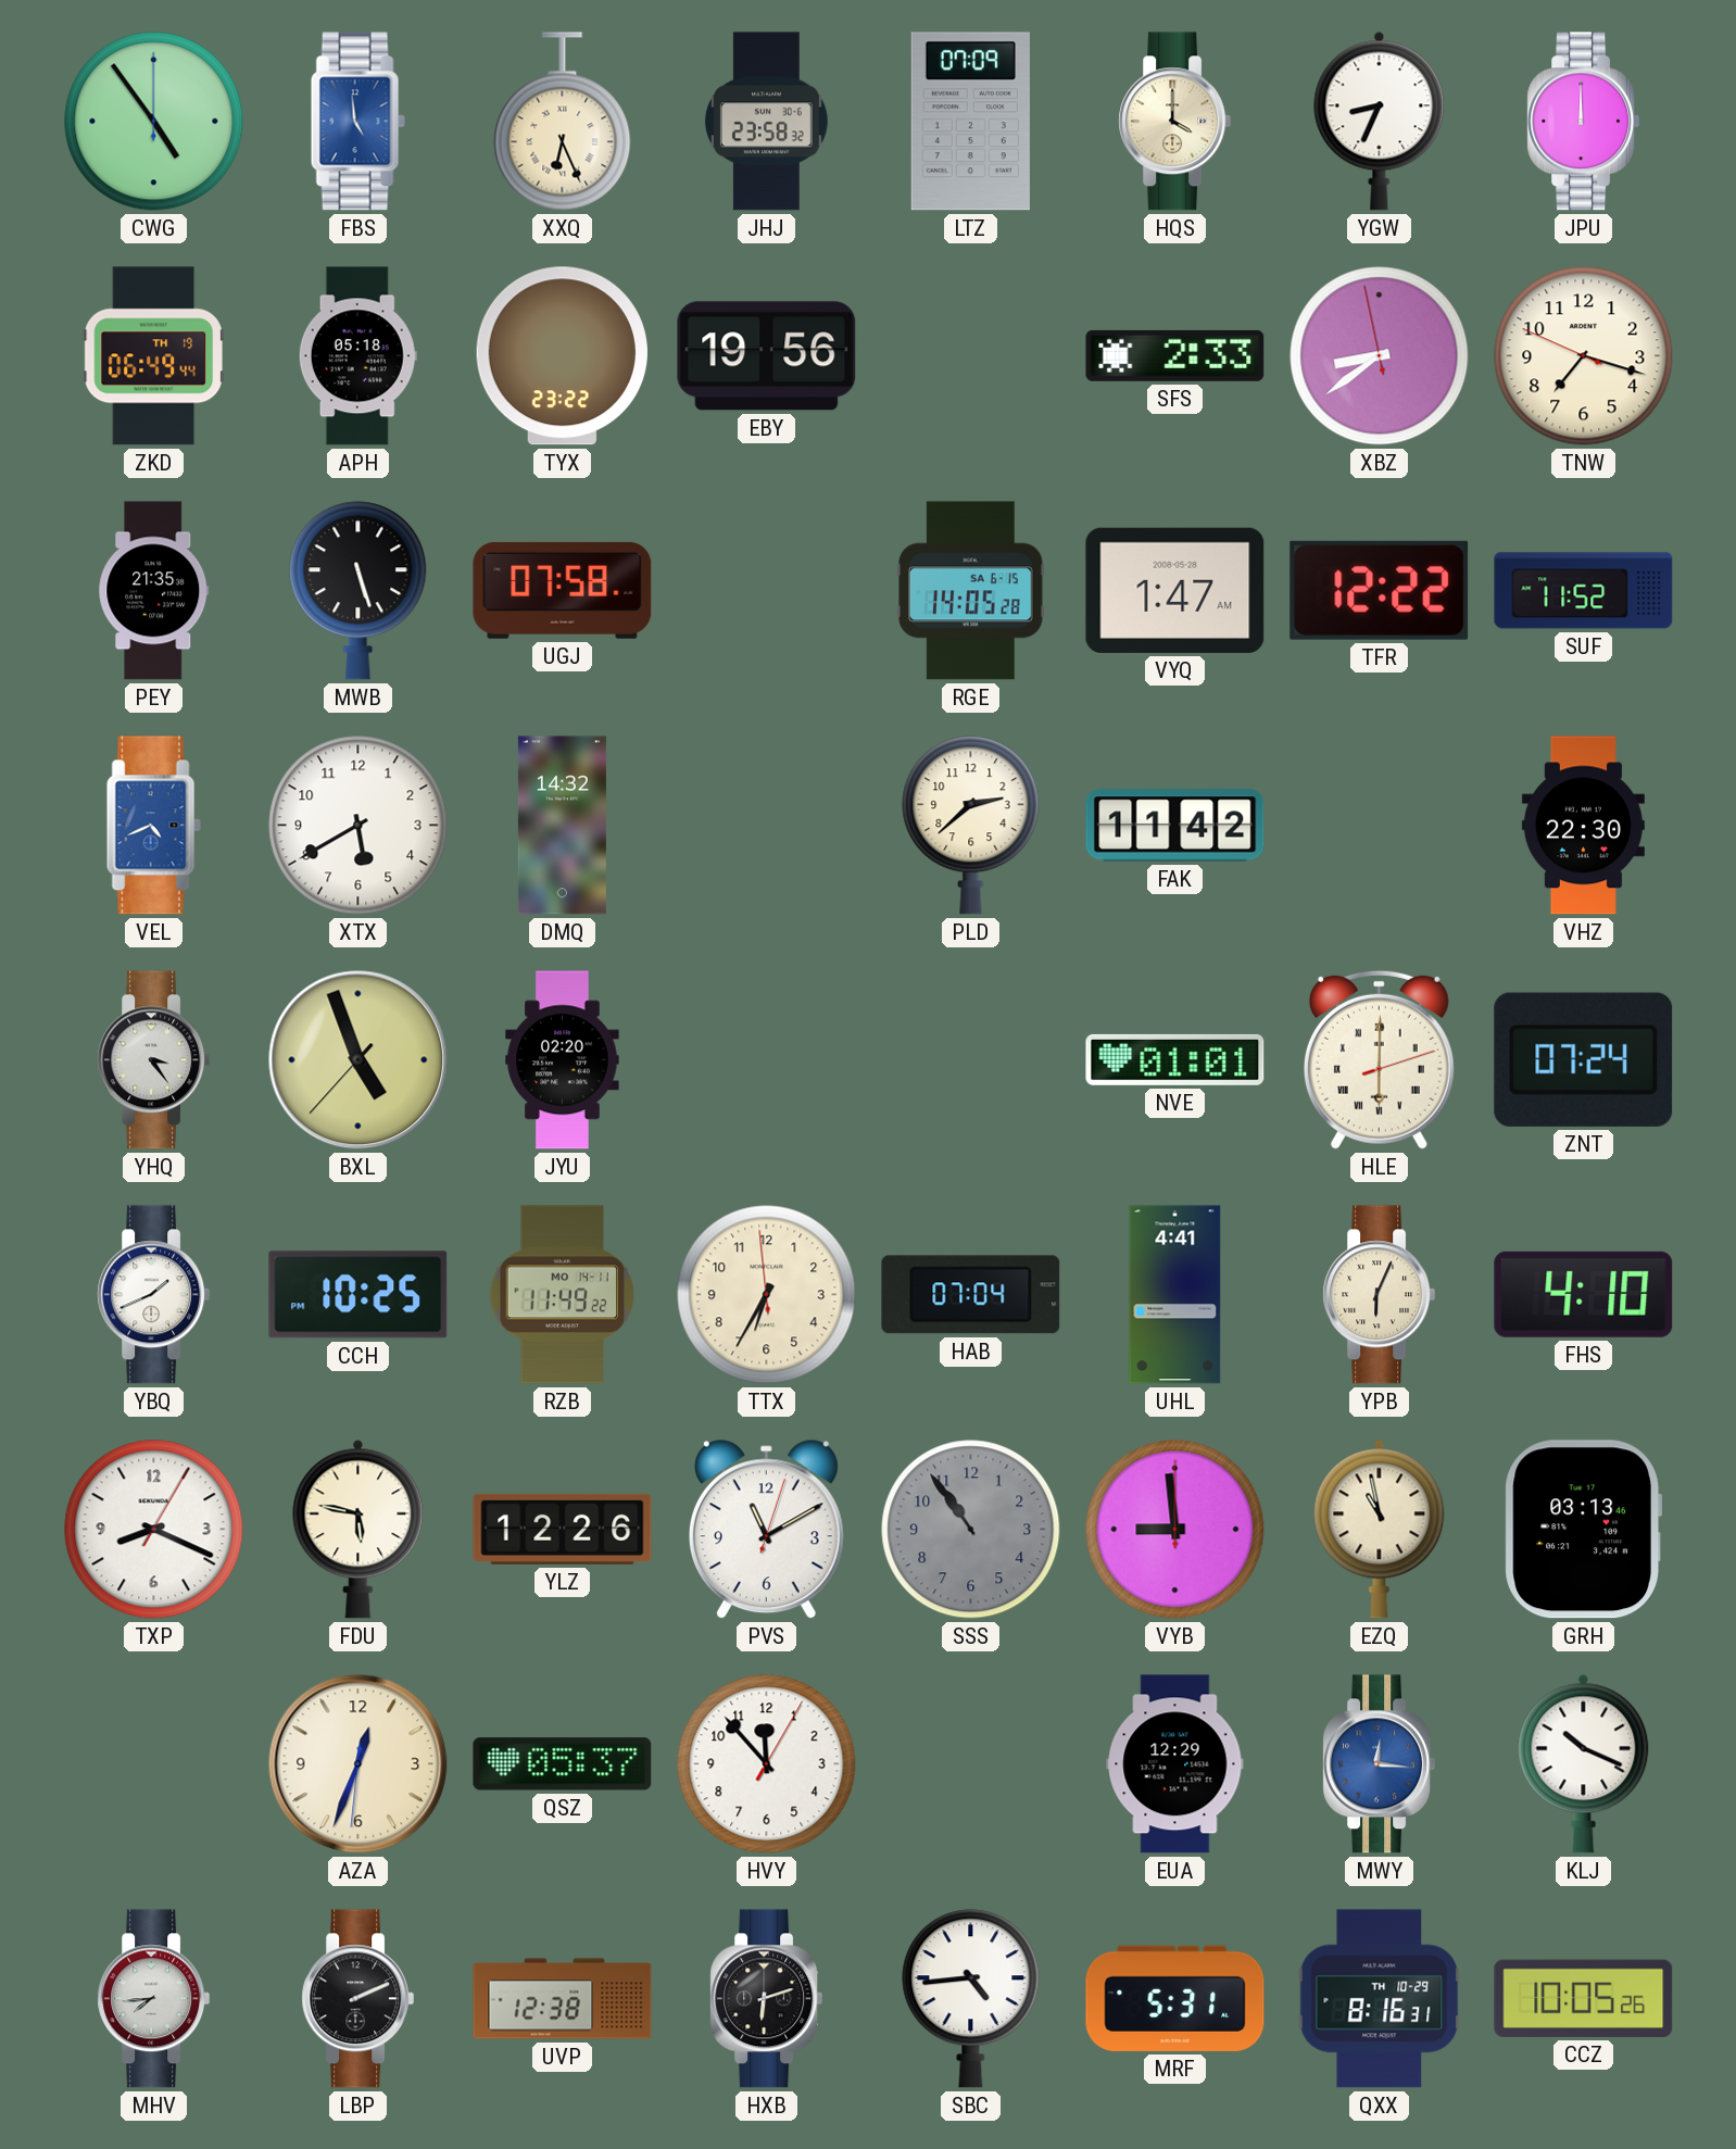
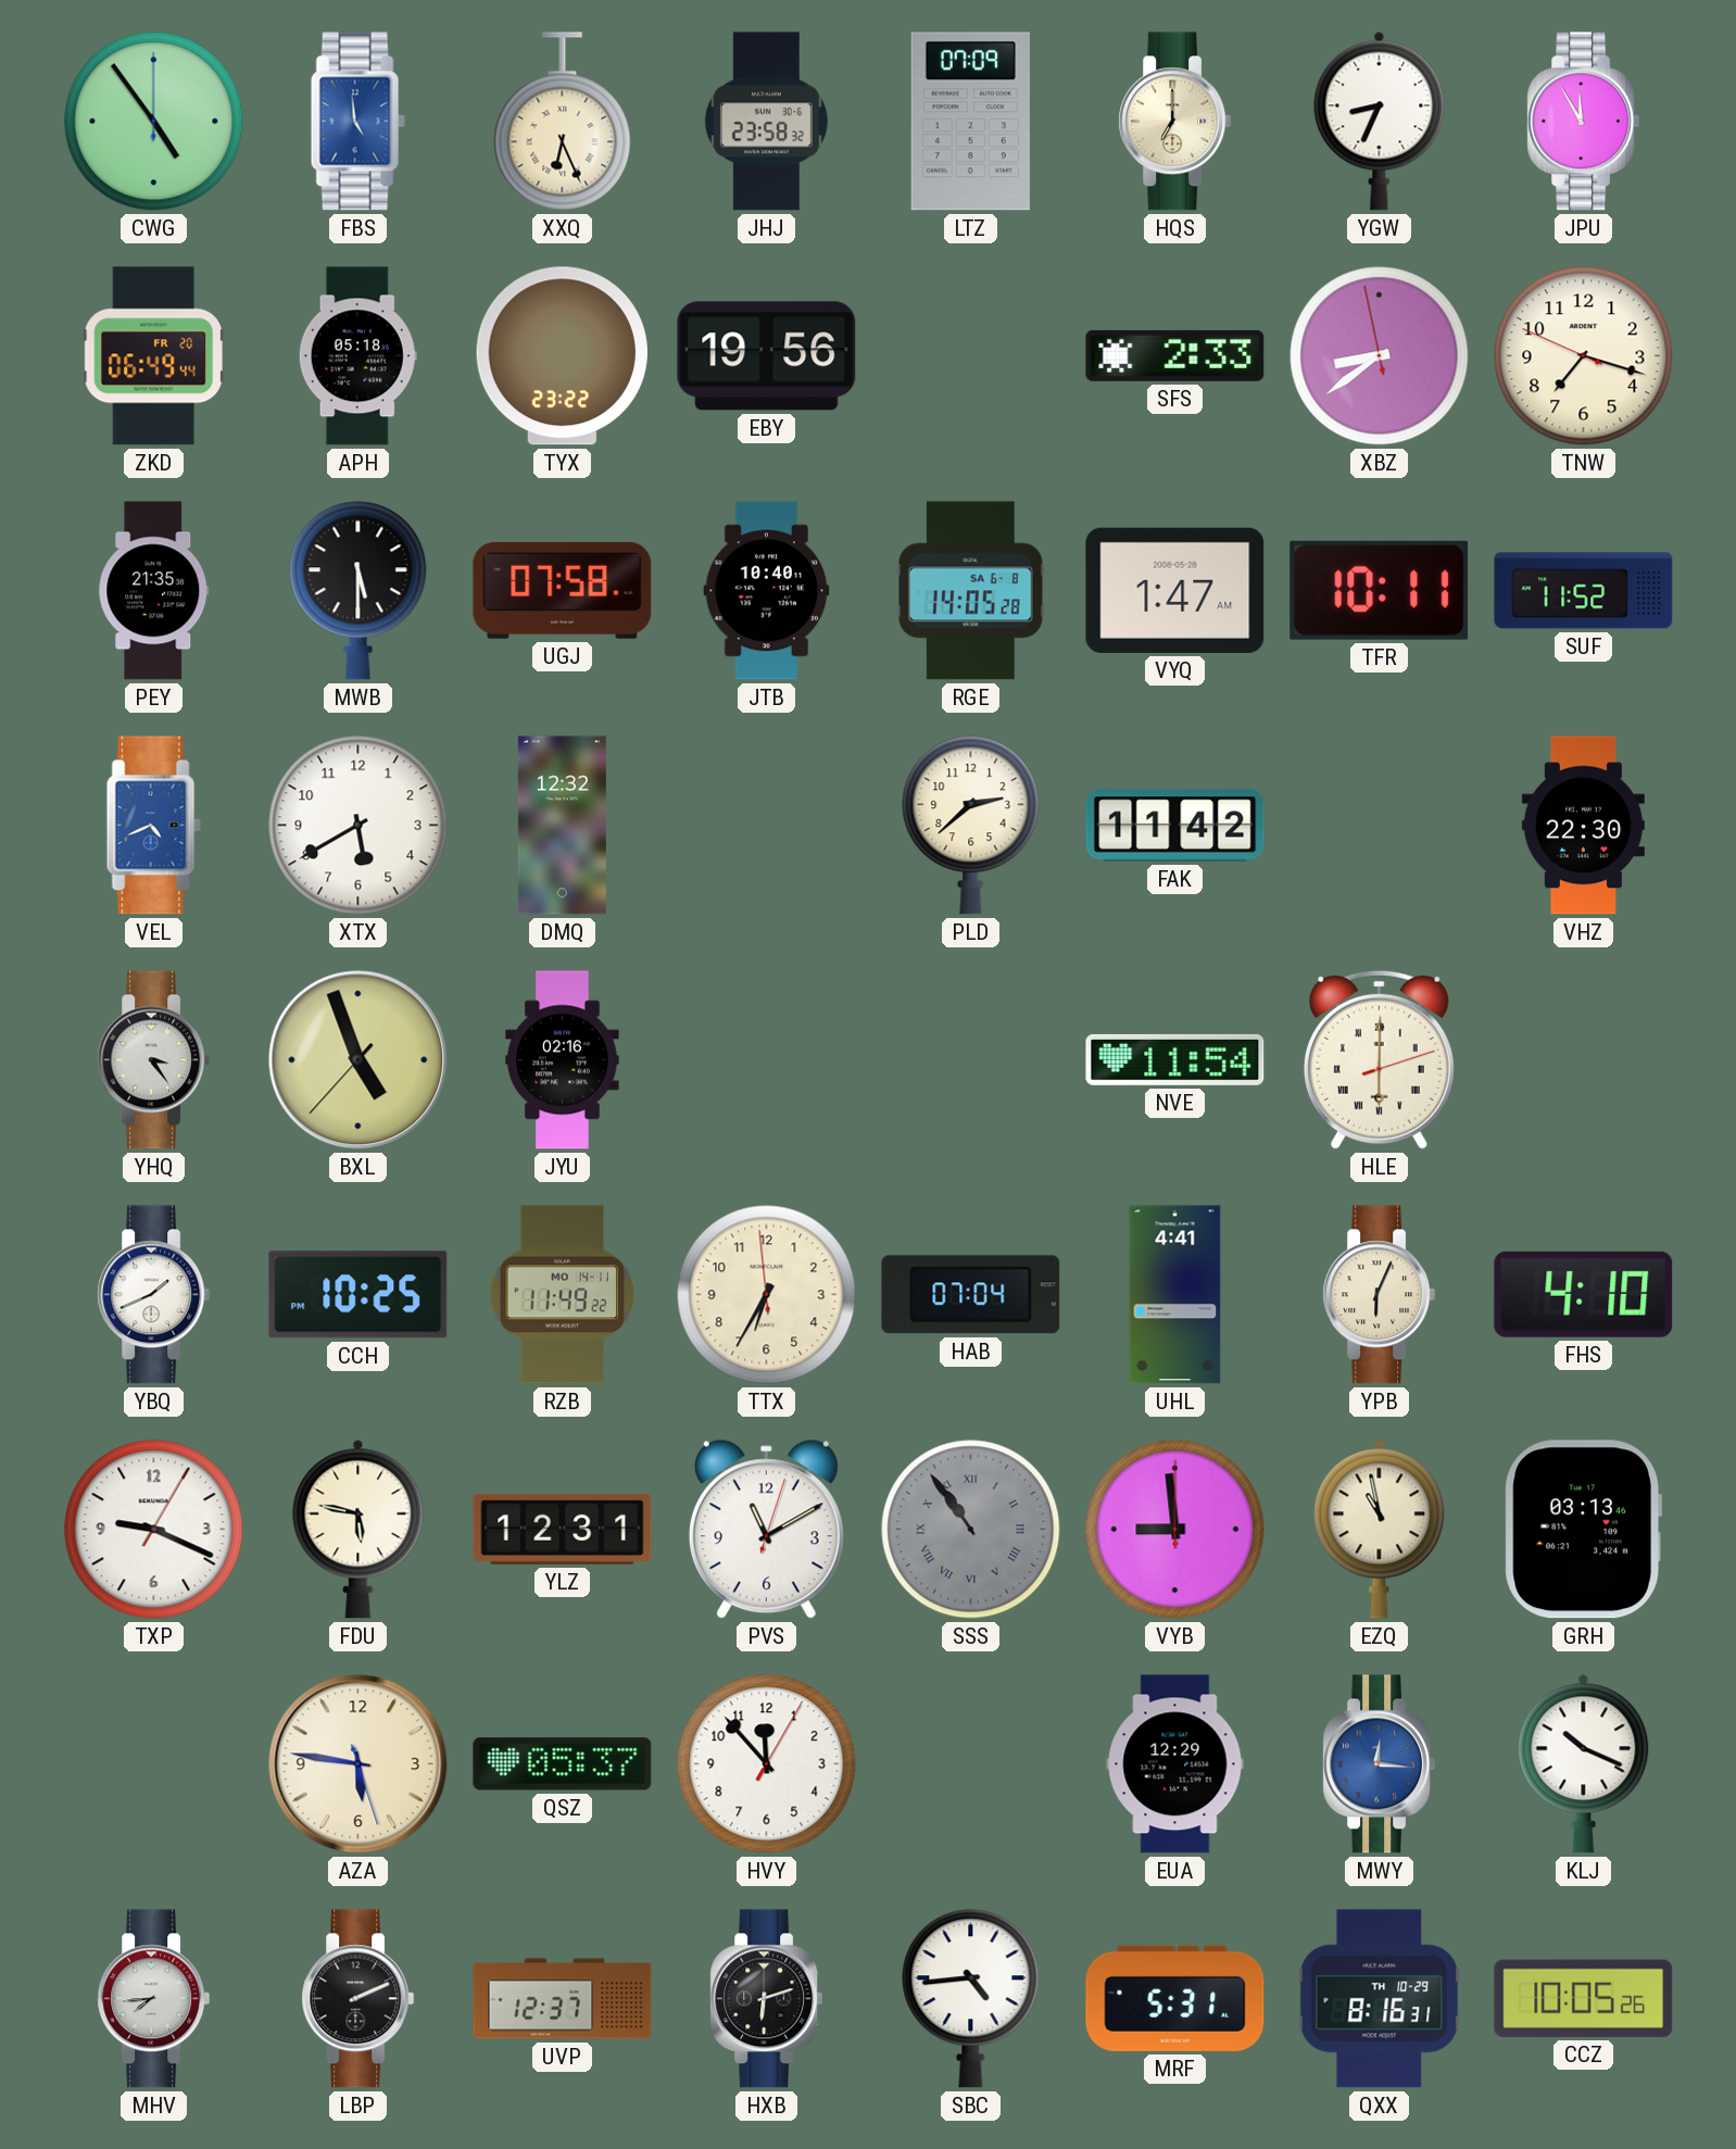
HQS: 4:00 -> 7:00
JPU: 12:00 -> 11:55
ZKD date: TH 19 -> FR 20
MWB: 5:27 -> 5:30
JTB: none -> 10:40
RGE date: SA 6-15 -> SA 6-8
TFR: 12:22 -> 10:11
DMQ: 14:32 -> 12:32
JYU: 02:20 -> 02:16
NVE: 01:01 -> 11:54
ZNT: 07:24 -> none
TXP: 8:19 -> 9:19
YLZ: 12:26 -> 12:31
SSS numerals: Arabic -> Roman
AZA: 12:33 -> 5:46
UVP: 12:38 -> 12:37
